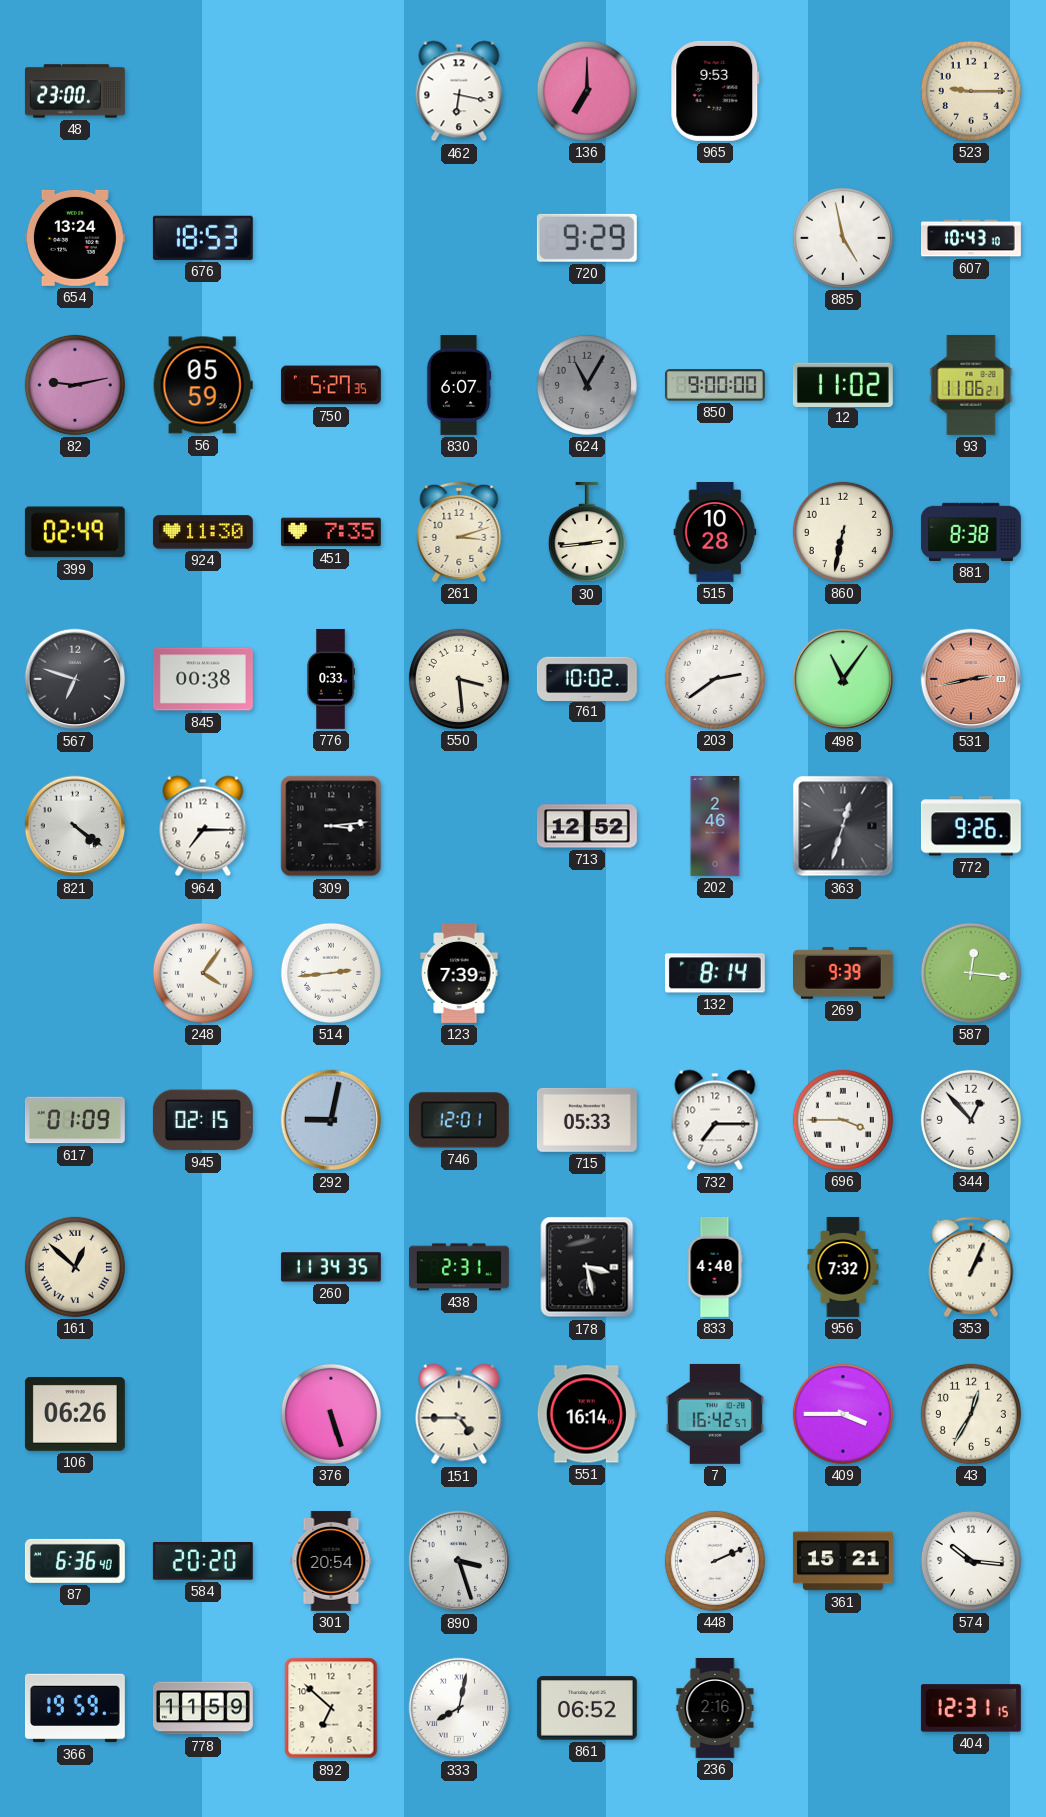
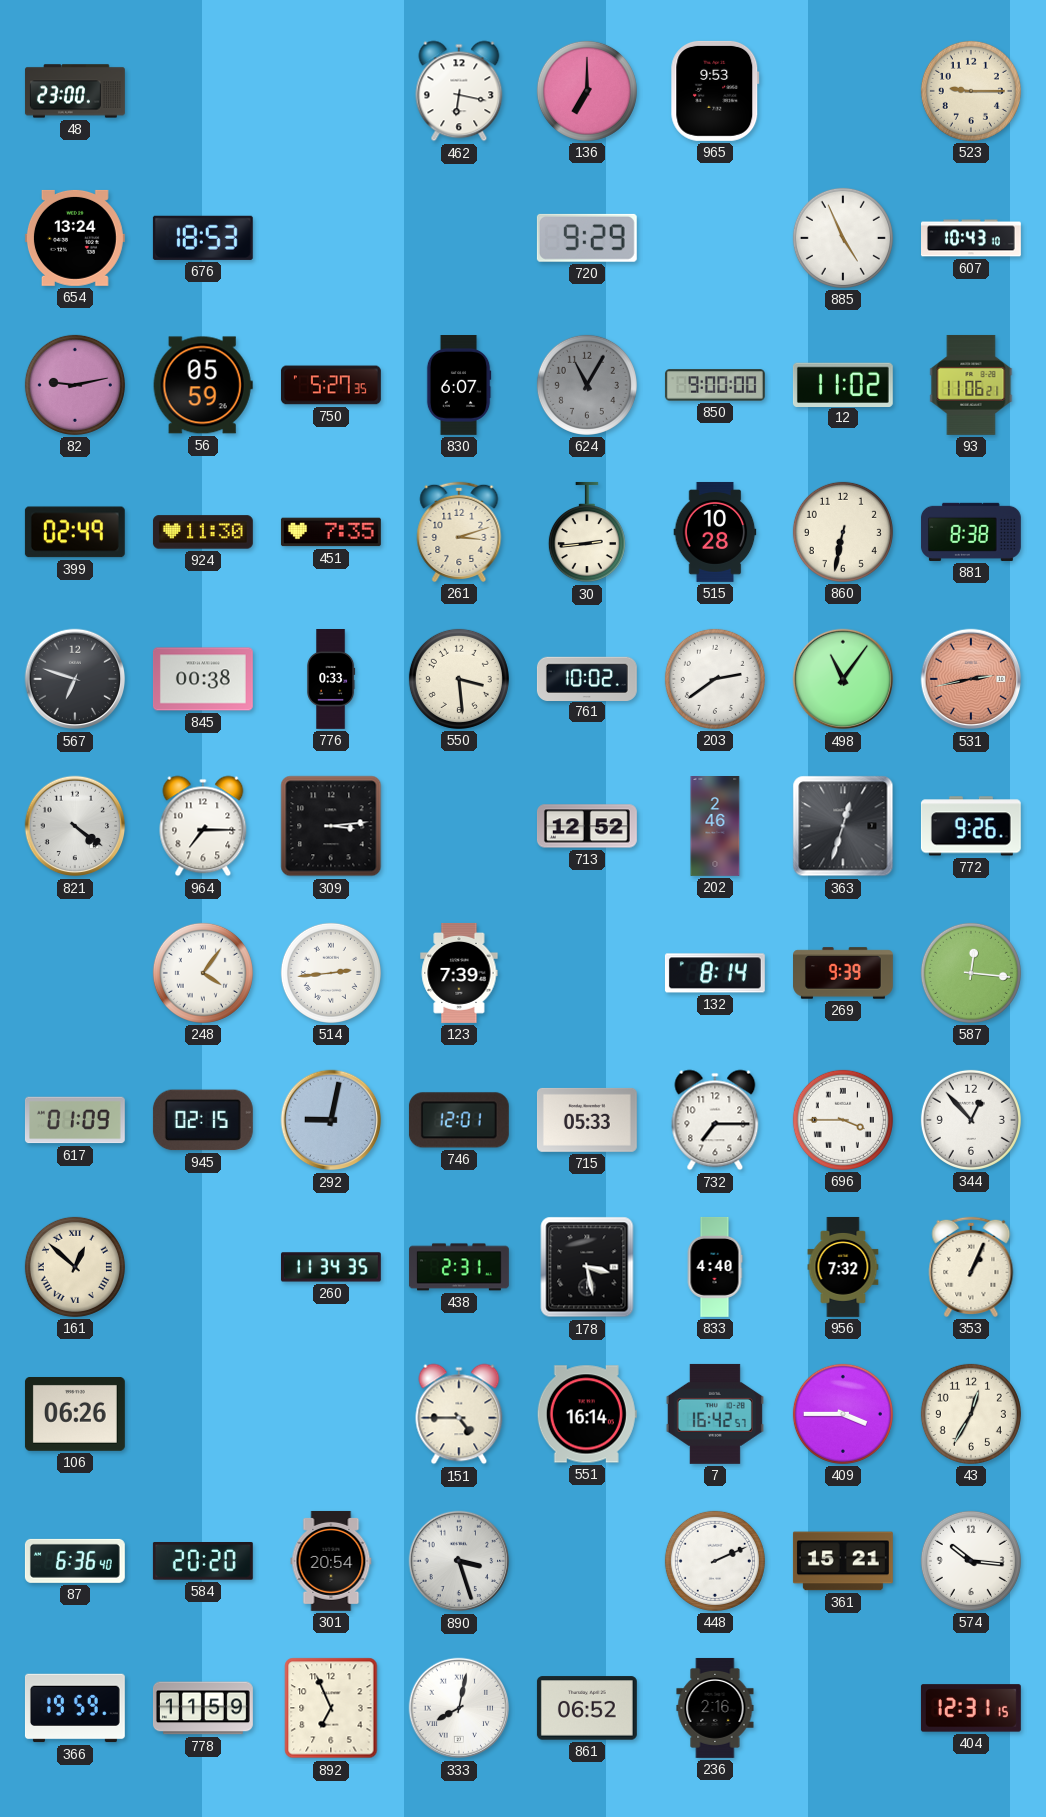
885: 4:58 -> 4:56
376: 5:27 -> none
892: 6:52 -> 6:56
